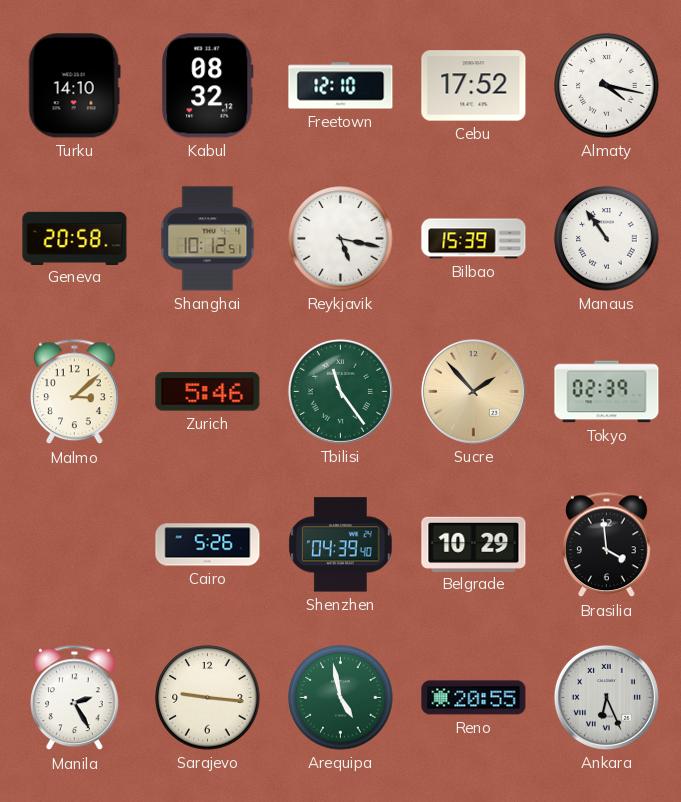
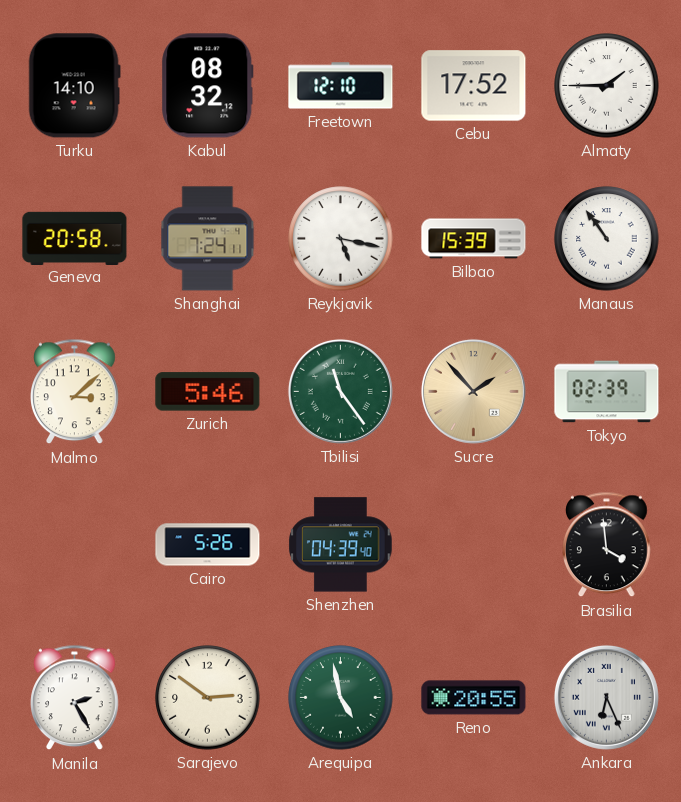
Almaty: 4:17 -> 1:45
Shanghai: 10:12 -> 7:24
Belgrade: 10:29 -> none
Sarajevo: 9:16 -> 2:51
